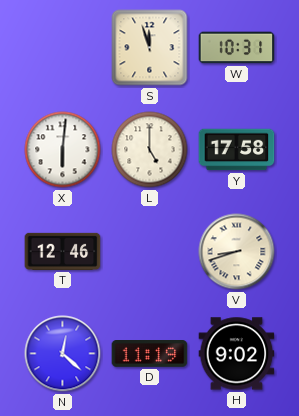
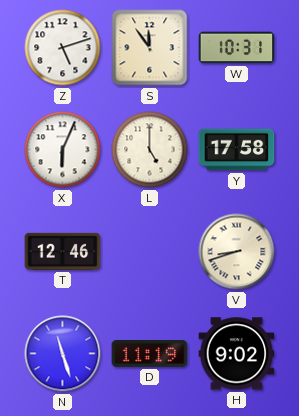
Z: none -> 5:12
S: 11:57 -> 11:54
X: 6:01 -> 6:04
N: 12:22 -> 11:27
